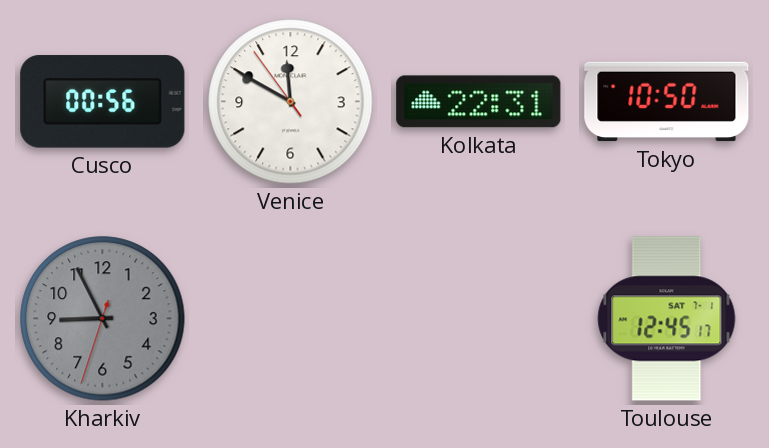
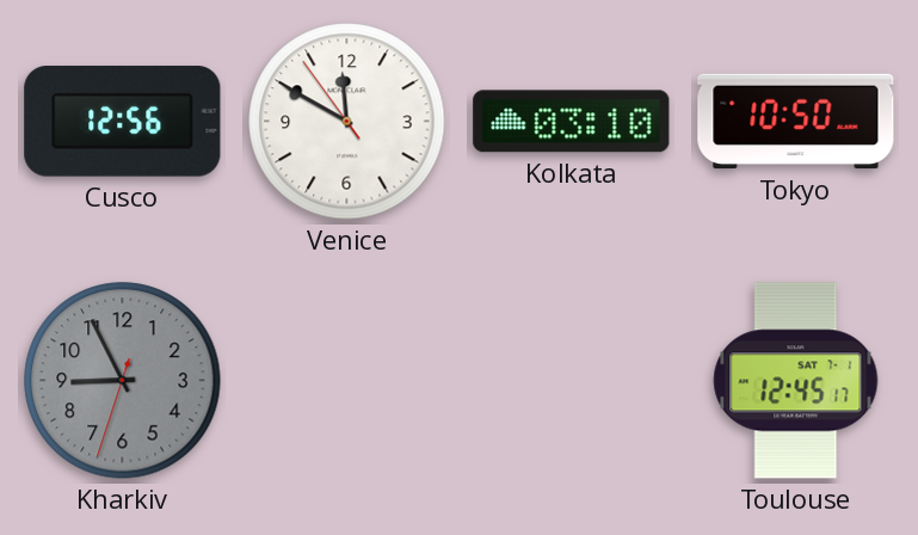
Cusco: 00:56 -> 12:56
Kolkata: 22:31 -> 03:10
